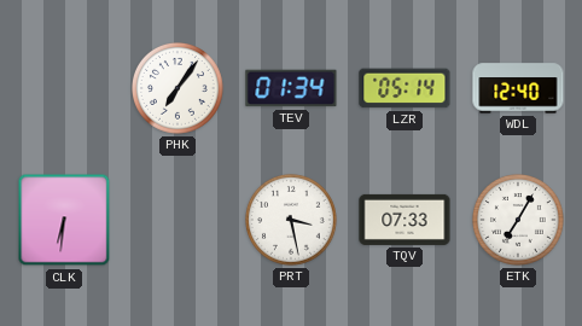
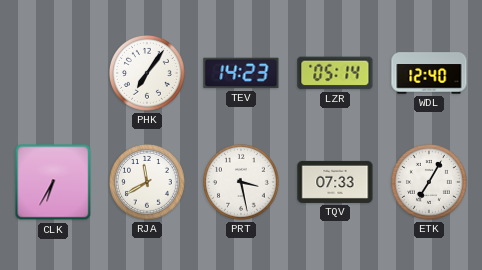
TEV: 01:34 -> 14:23
CLK: 6:31 -> 6:35
RJA: none -> 11:40
